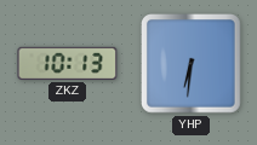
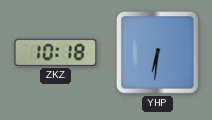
ZKZ: 10:13 -> 10:18
